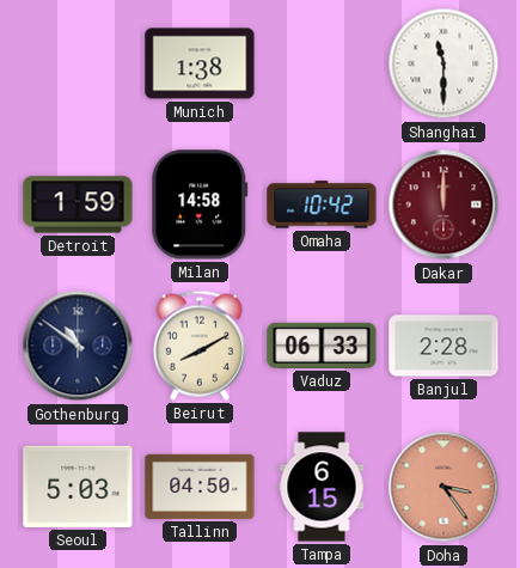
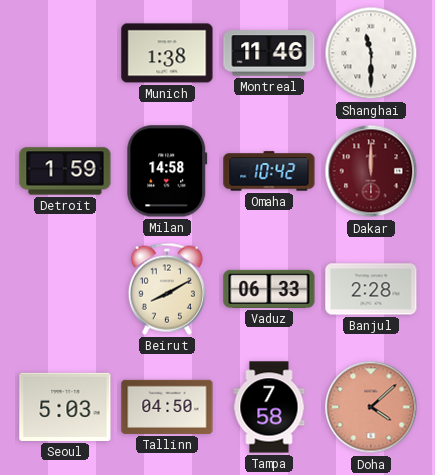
Montreal: none -> 11:46
Gothenburg: 10:51 -> none
Tampa: 6:15 -> 7:58
Doha: 3:24 -> 4:08
